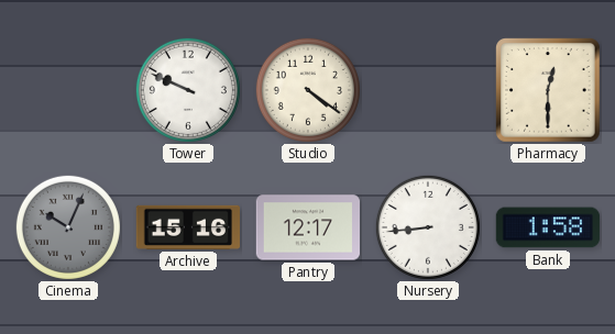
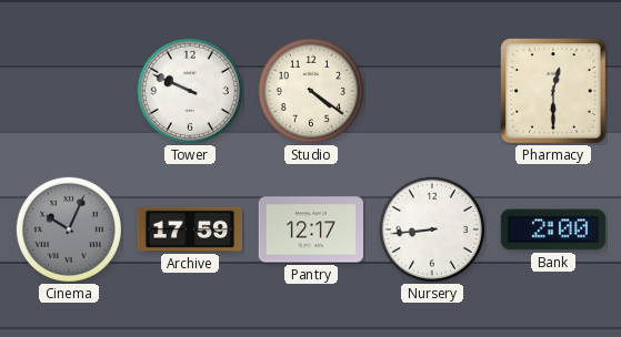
Archive: 15:16 -> 17:59
Bank: 1:58 -> 2:00
